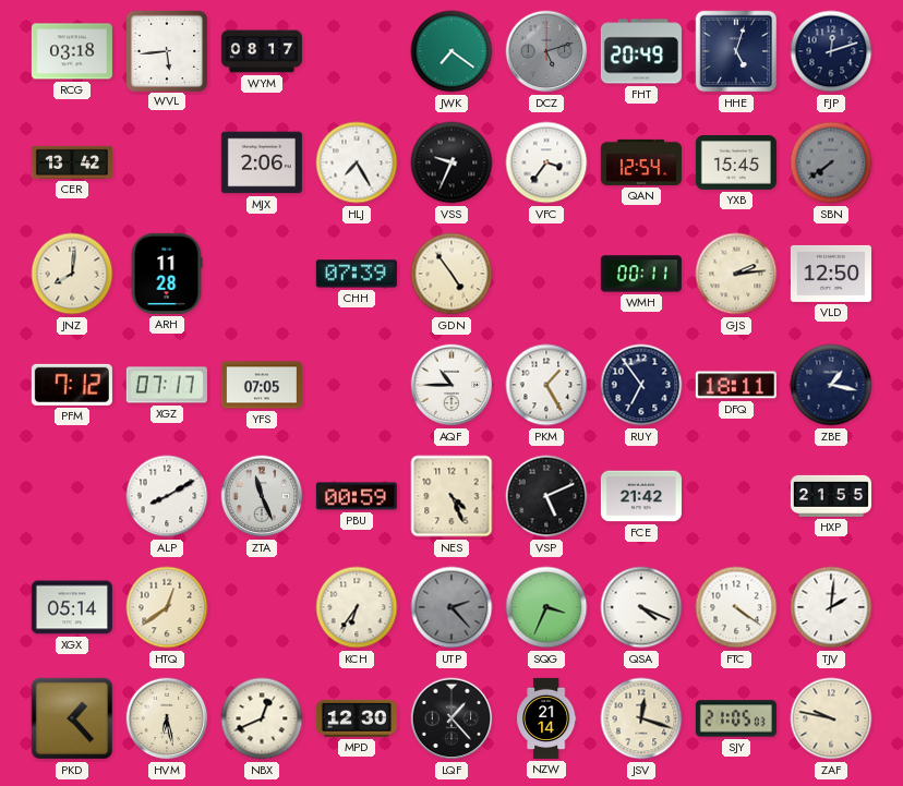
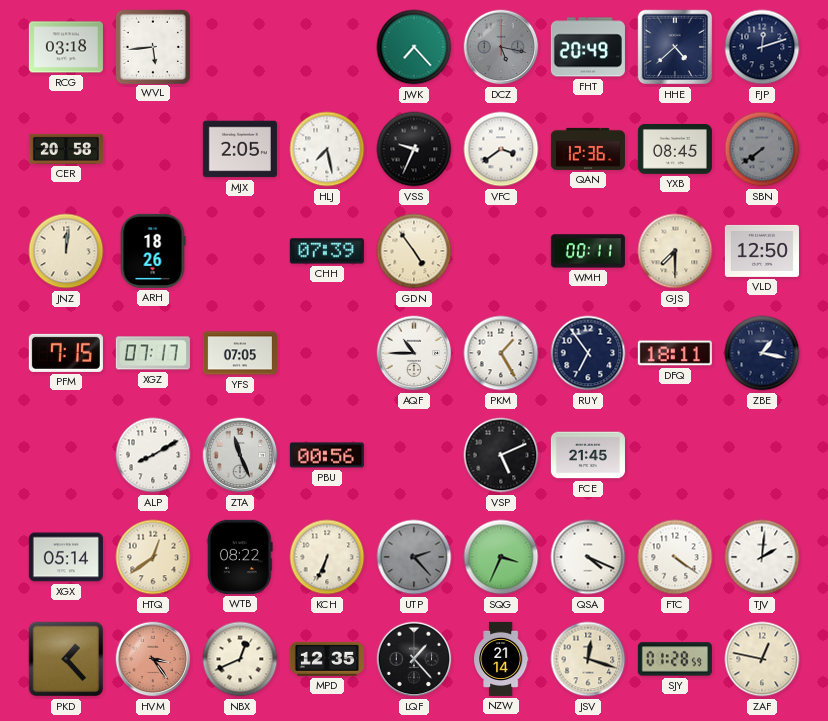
WYM: 08:17 -> none
JWK: 7:21 -> 7:23
DCZ: 5:12 -> 5:17
HHE: 5:03 -> 4:38
CER: 13:42 -> 20:58
MJX: 2:06 -> 2:05
HLJ: 7:25 -> 7:28
VFC: 3:36 -> 3:39
QAN: 12:54 -> 12:36
YXB: 15:45 -> 08:45
JNZ: 8:01 -> 12:01
ARH: 11:28 -> 18:26
GJS: 2:14 -> 7:30
PFM: 7:12 -> 7:15
PBU: 00:59 -> 00:56
NES: 4:26 -> none
FCE: 21:42 -> 21:45
HXP: 21:55 -> none
WTB: none -> 08:22
KCH: 6:36 -> 6:34
HVM: 6:28 -> 3:24
HVM dial: cream -> salmon
MPD: 12:30 -> 12:35
SJY: 21:05 -> 01:28
ZAF: 9:47 -> 12:47
